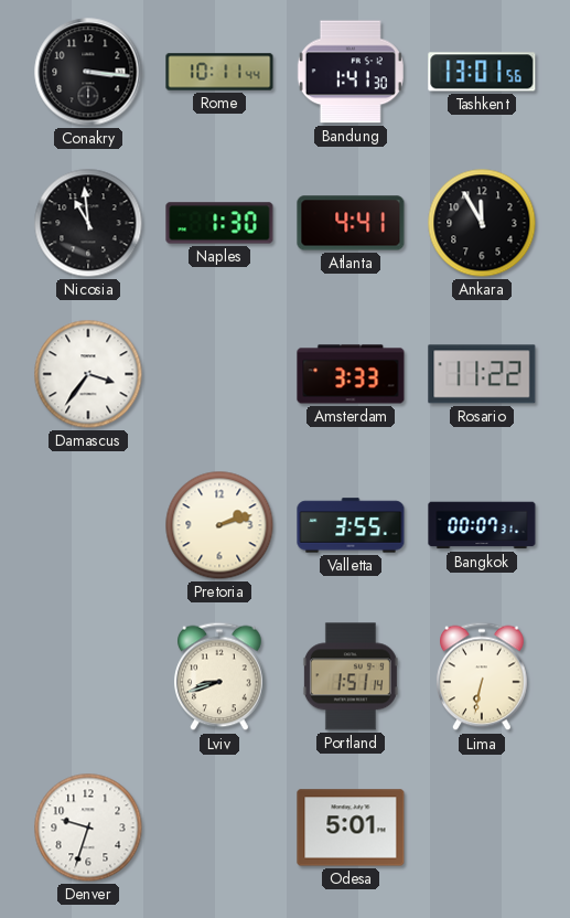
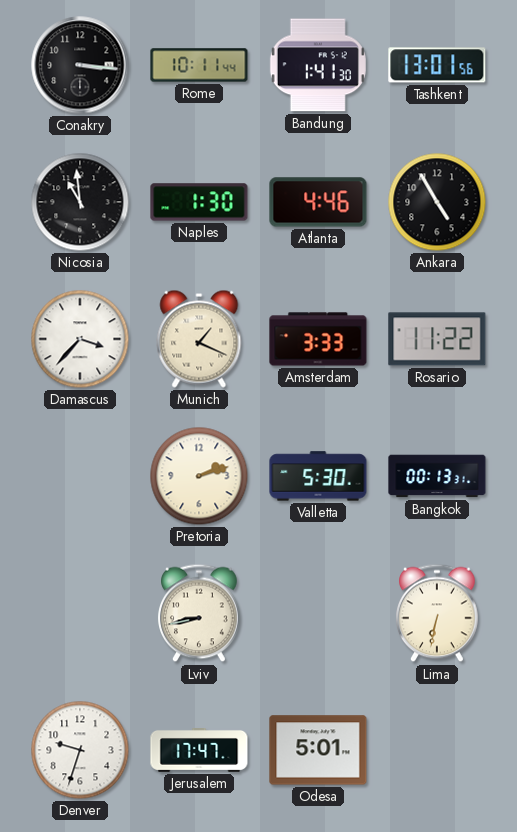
Atlanta: 4:41 -> 4:46
Ankara: 11:55 -> 4:55
Damascus: 3:36 -> 3:37
Munich: none -> 1:19
Valletta: 3:55 -> 5:30
Bangkok: 00:07 -> 00:13
Lviv: 8:42 -> 8:43
Portland: 1:51 -> none
Jerusalem: none -> 17:47
